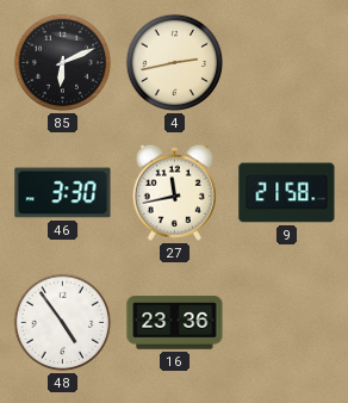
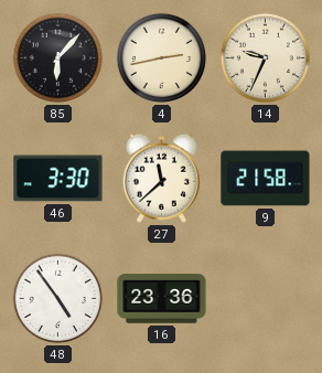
85: 6:11 -> 6:07
14: none -> 9:34
27: 11:43 -> 11:38
